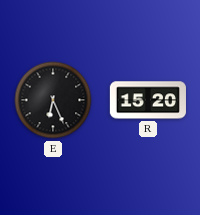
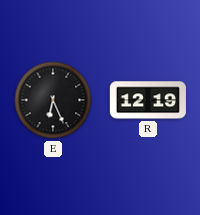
R: 15:20 -> 12:19
